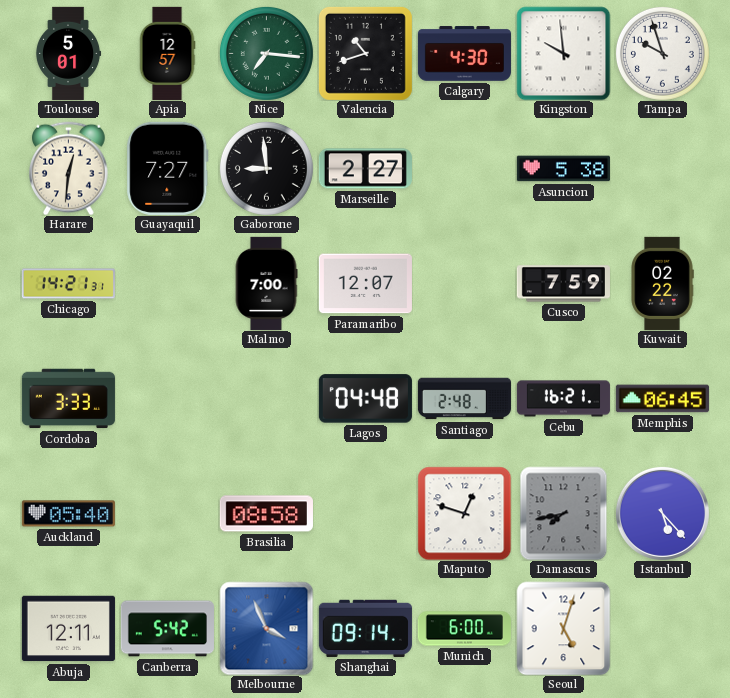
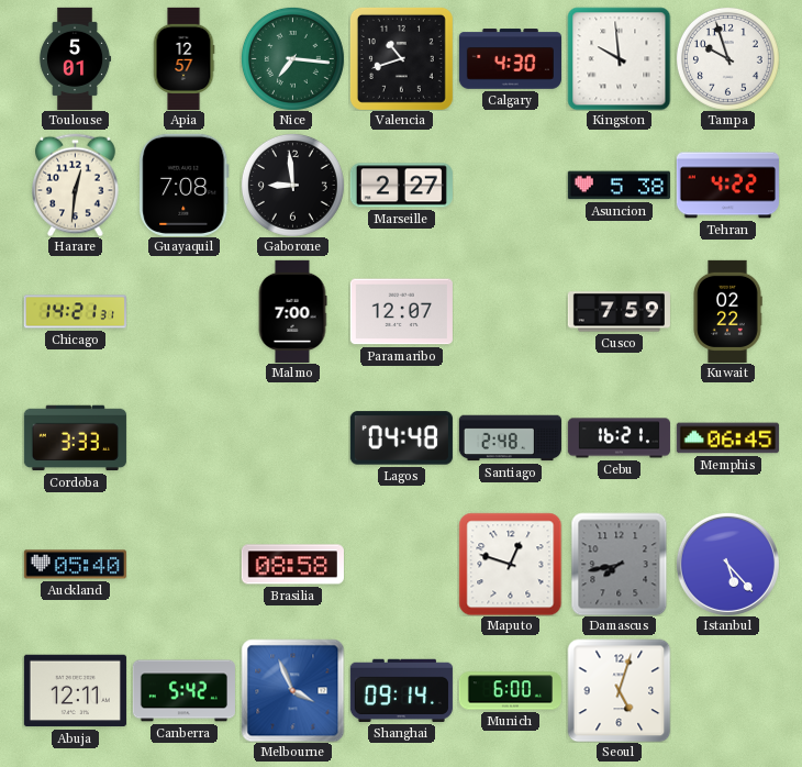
Guayaquil: 7:27 -> 7:08
Tehran: none -> 4:22
